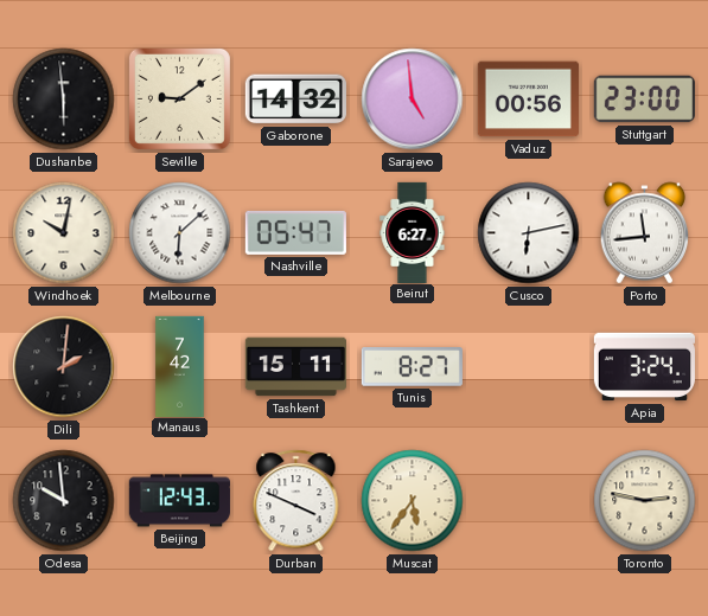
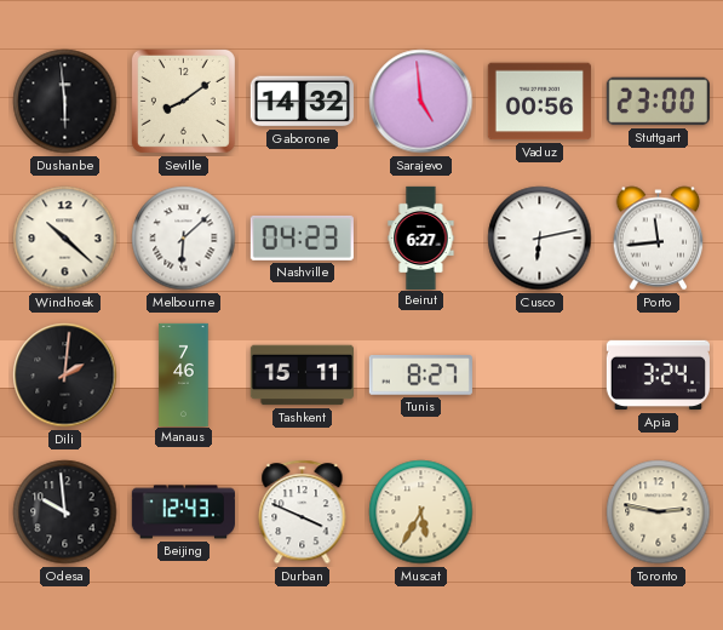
Seville: 9:09 -> 8:09
Windhoek: 10:02 -> 10:22
Nashville: 05:47 -> 04:23
Manaus: 7:42 -> 7:46
Muscat: 5:36 -> 5:35
